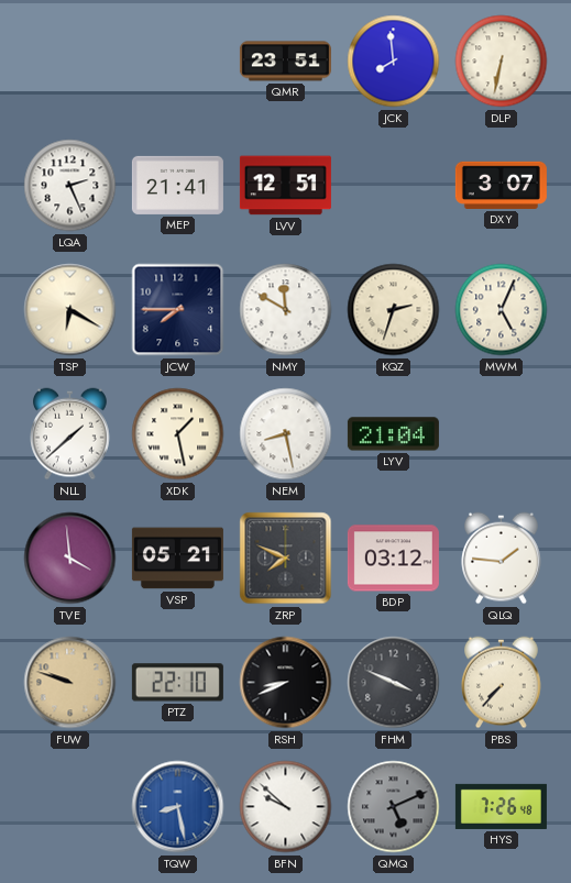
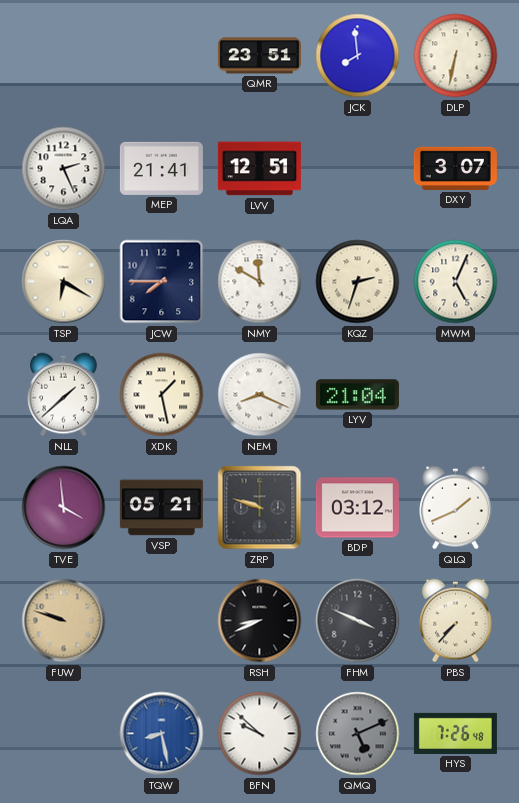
NEM: 8:28 -> 8:19
ZRP: 7:49 -> 9:48
QLQ: 1:46 -> 1:41
PTZ: 22:10 -> none
